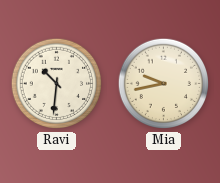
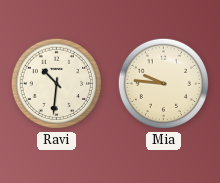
Mia: 9:43 -> 9:46
